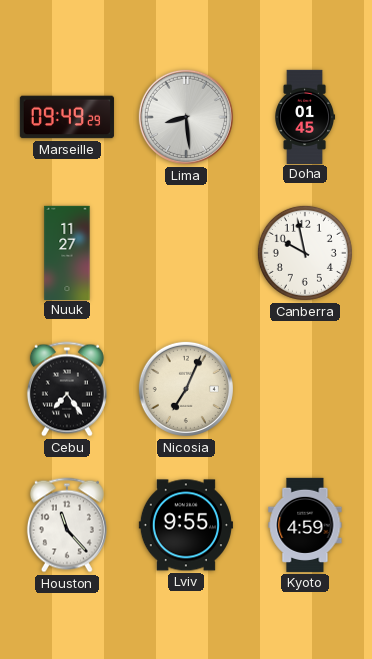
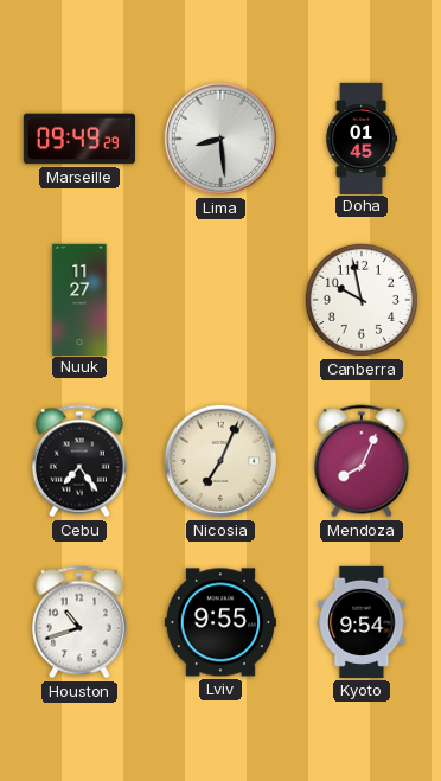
Mendoza: none -> 8:04
Houston: 11:23 -> 10:42
Kyoto: 4:59 -> 9:54
